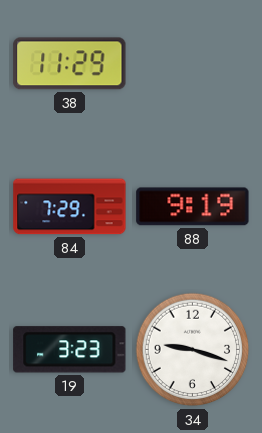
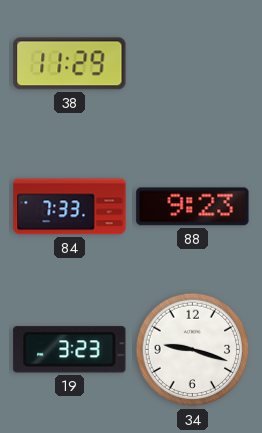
84: 7:29 -> 7:33
88: 9:19 -> 9:23
